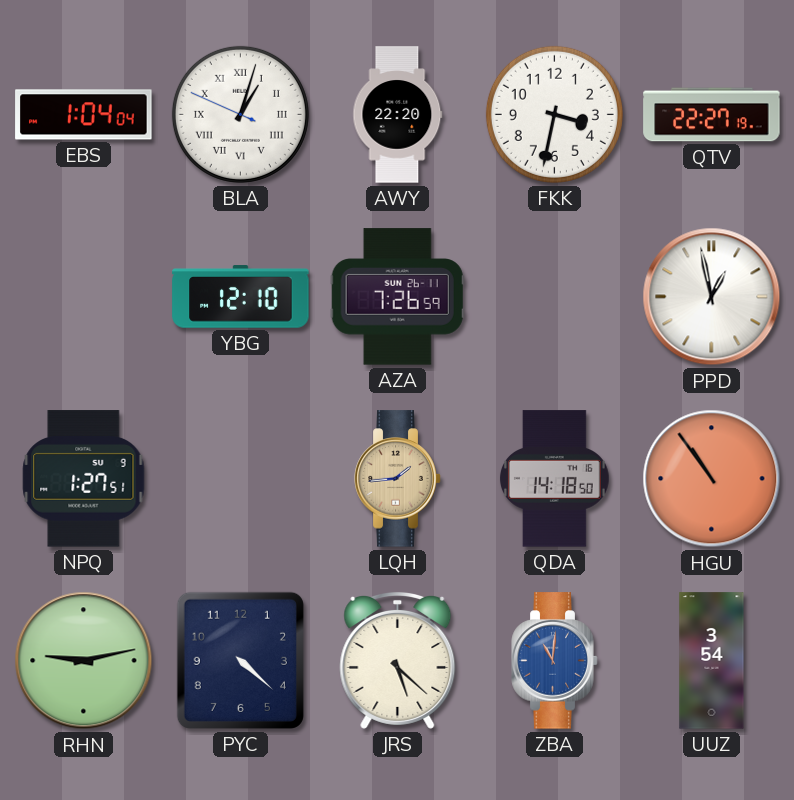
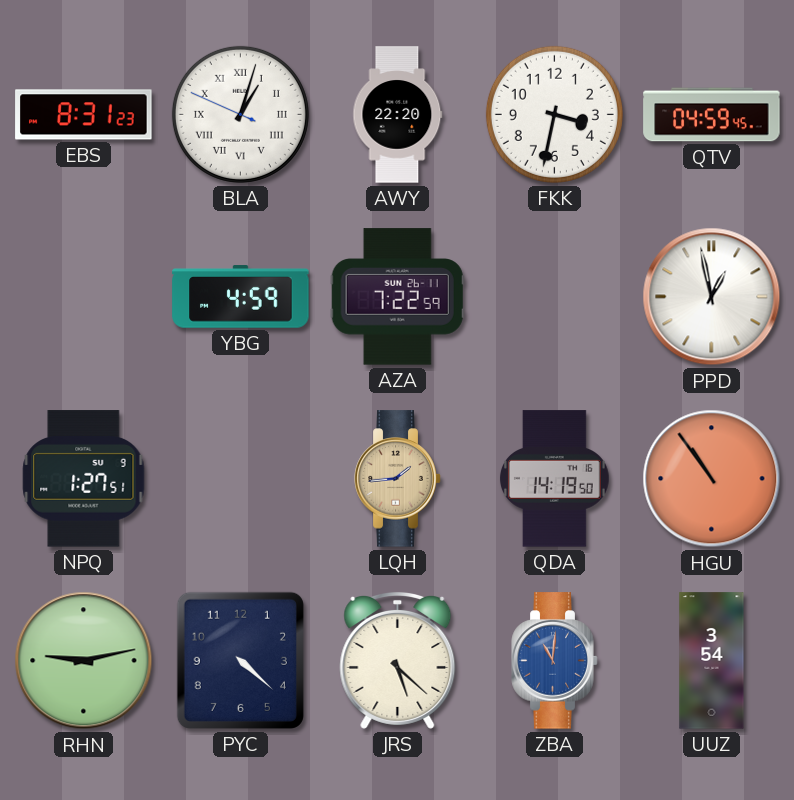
EBS: 1:04 -> 8:31
QTV: 22:27 -> 04:59
YBG: 12:10 -> 4:59
AZA: 7:26 -> 7:22
QDA: 14:18 -> 14:19
